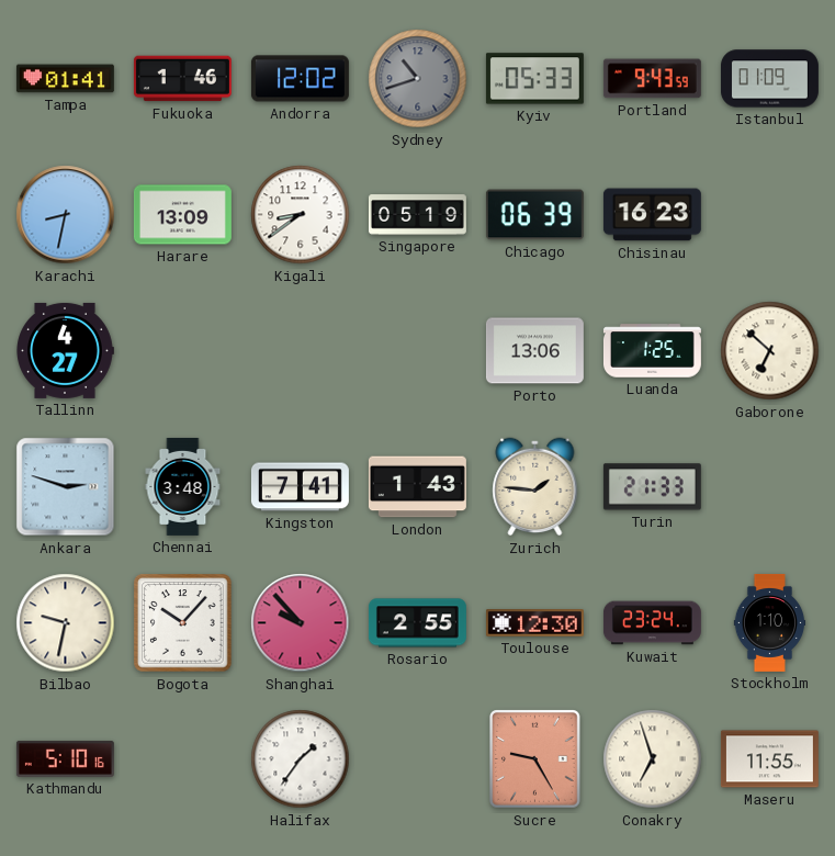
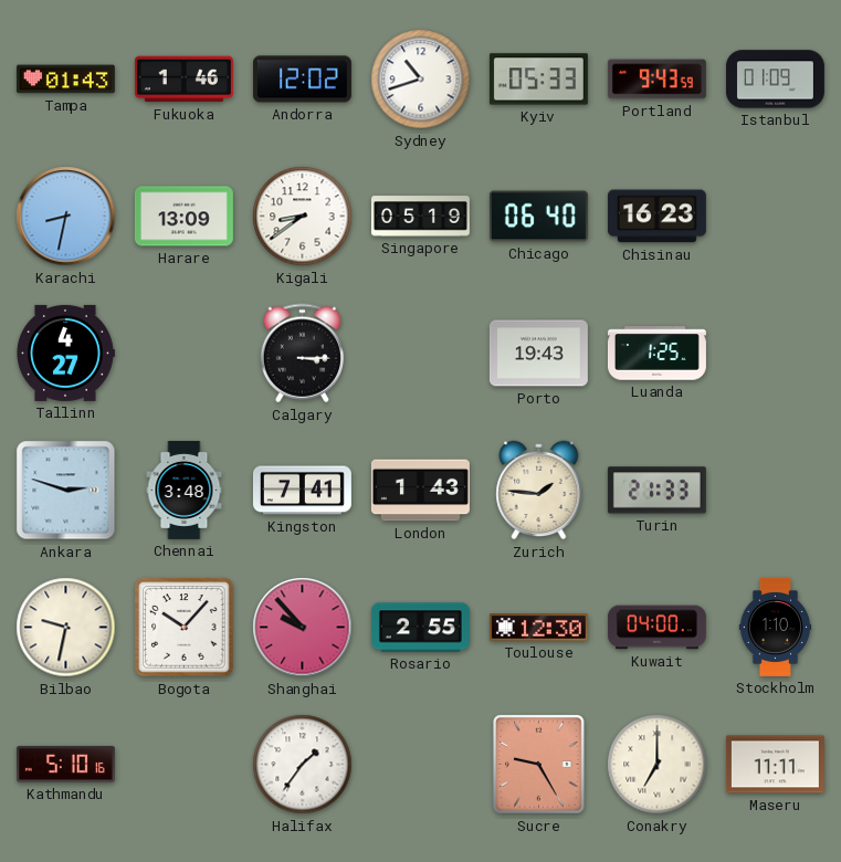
Tampa: 01:41 -> 01:43
Sydney dial: grey -> white
Chicago: 06:39 -> 06:40
Calgary: none -> 3:15
Porto: 13:06 -> 19:43
Gaborone: 6:52 -> none
Kuwait: 23:24 -> 04:00
Conakry: 6:57 -> 7:00
Maseru: 11:55 -> 11:11
